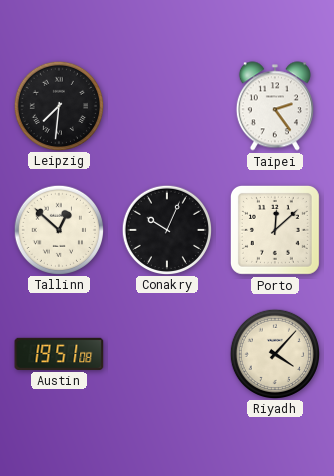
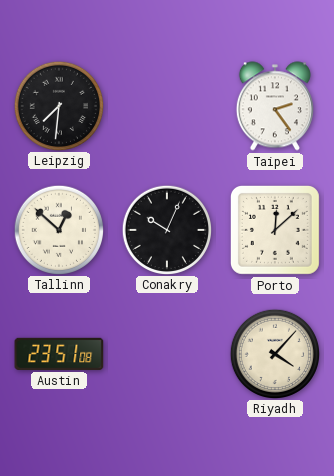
Austin: 19:51 -> 23:51
